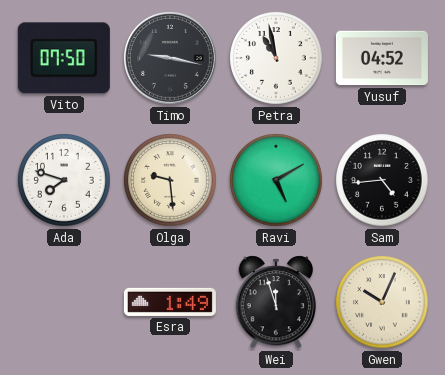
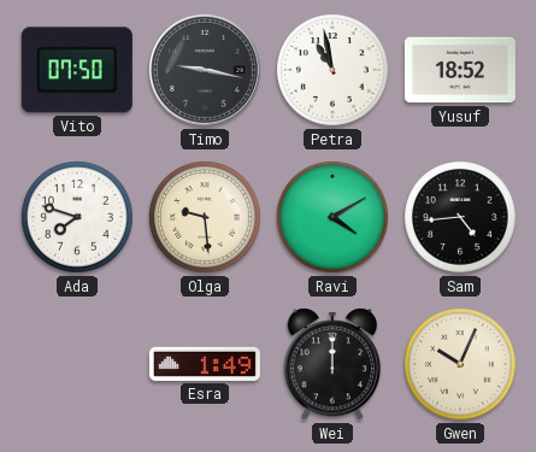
Yusuf: 04:52 -> 18:52
Ravi: 5:10 -> 4:10
Wei: 11:57 -> 12:00
